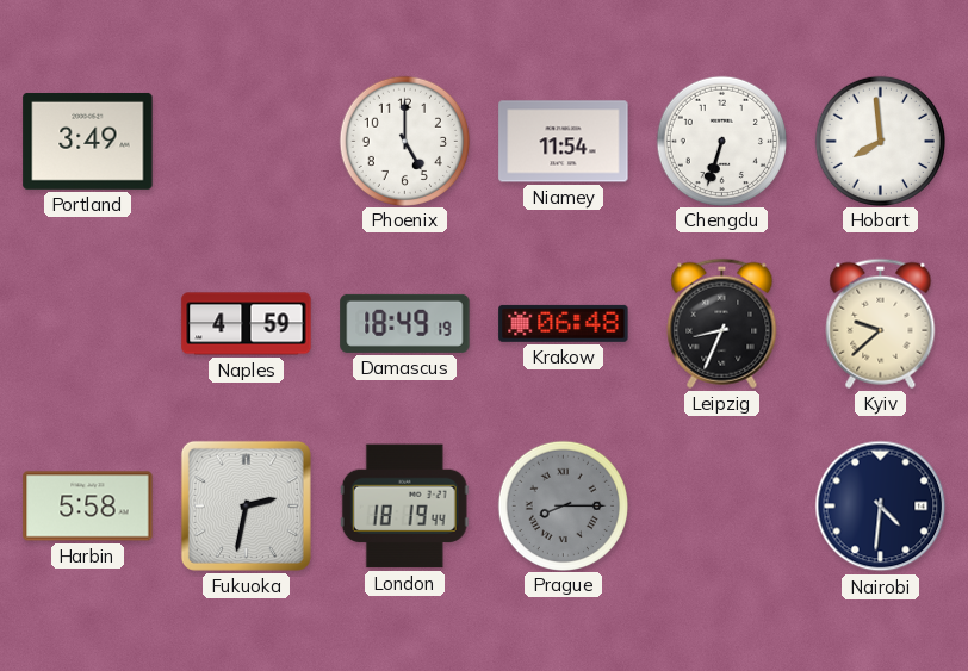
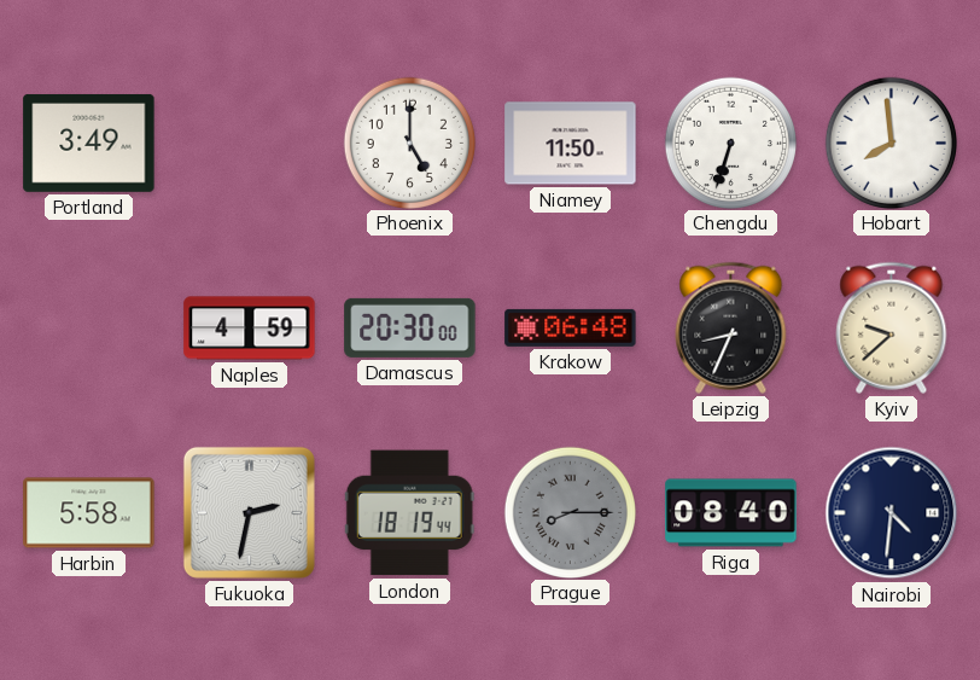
Niamey: 11:54 -> 11:50
Damascus: 18:49 -> 20:30
Riga: none -> 08:40
